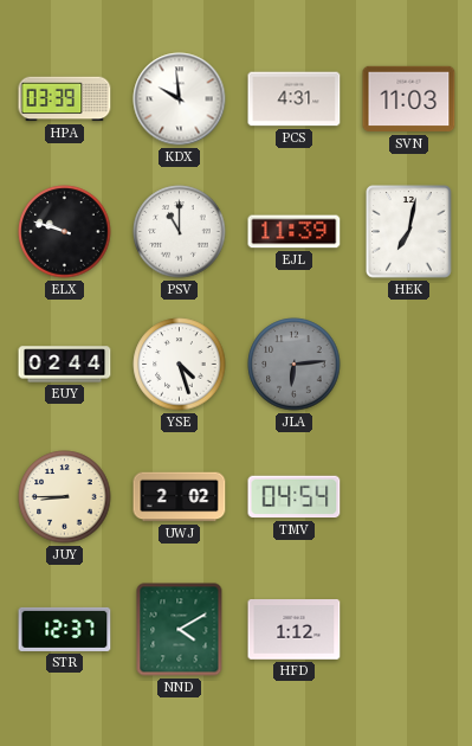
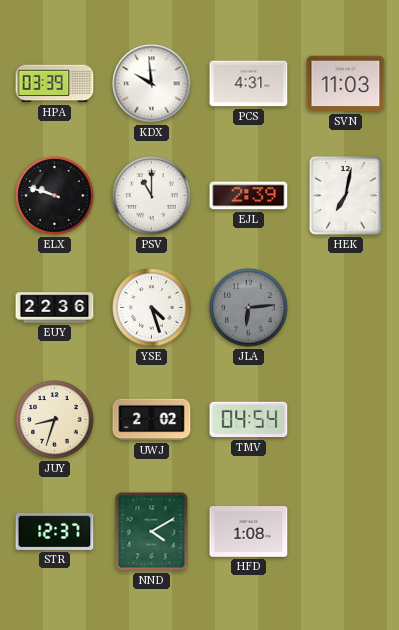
EJL: 11:39 -> 2:39
EUY: 02:44 -> 22:36
JUY: 8:45 -> 8:33
HFD: 1:12 -> 1:08
